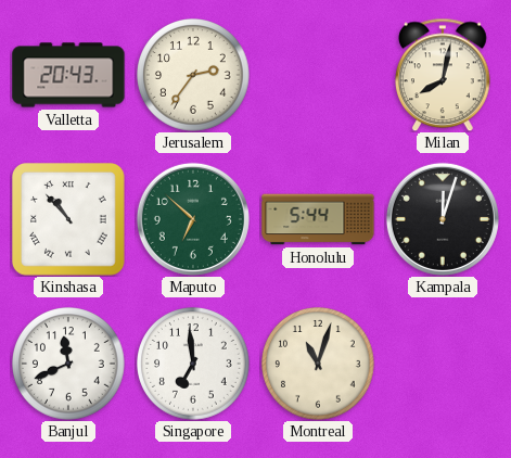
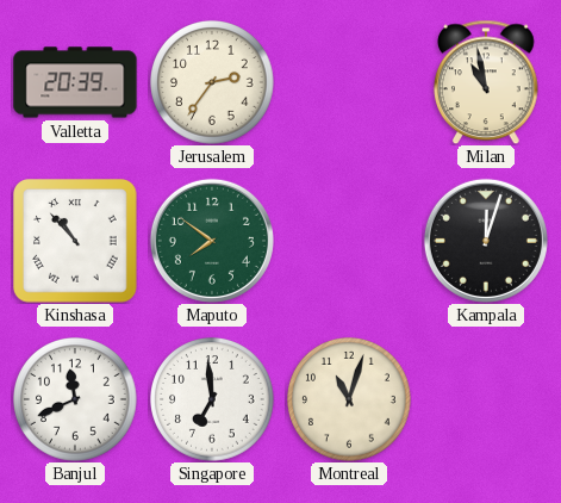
Valletta: 20:43 -> 20:39
Milan: 8:02 -> 10:58
Maputo: 6:52 -> 7:51
Honolulu: 5:44 -> none
